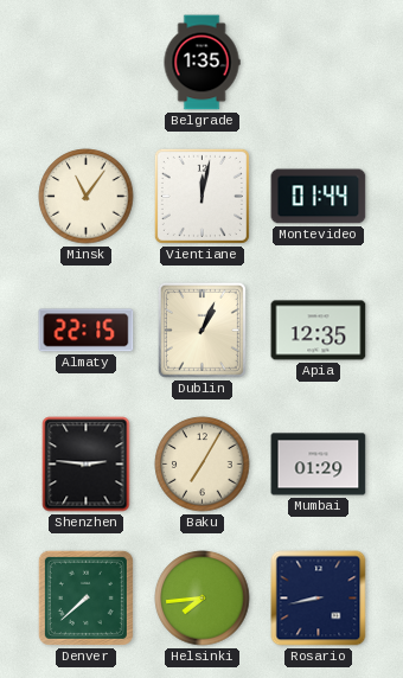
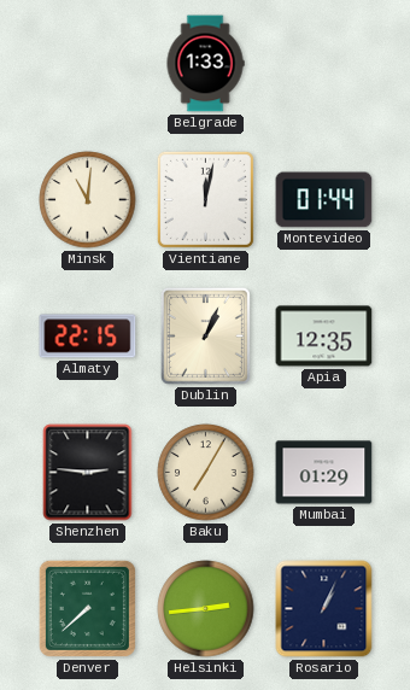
Belgrade: 1:35 -> 1:33
Minsk: 11:06 -> 11:01
Helsinki: 7:44 -> 2:44
Rosario: 8:43 -> 1:04
